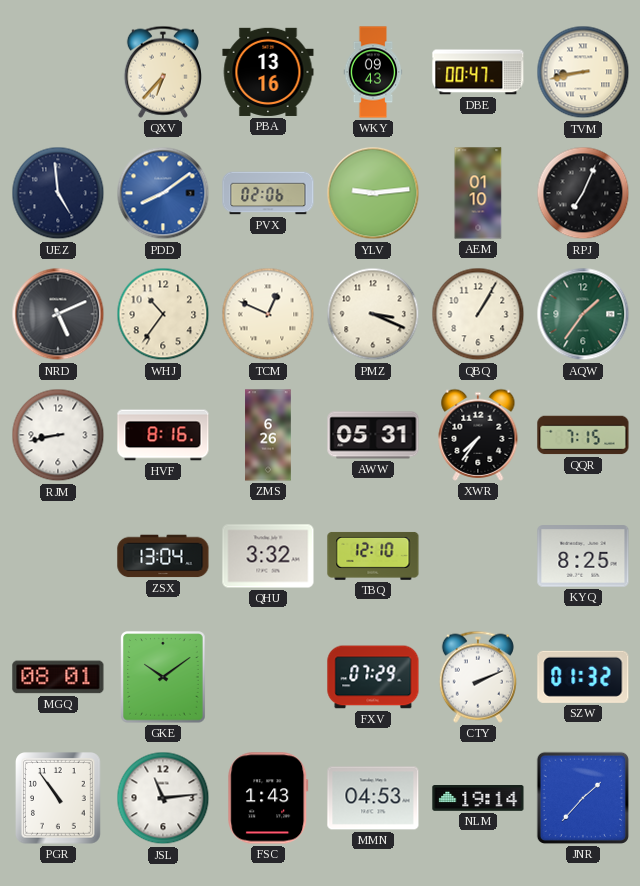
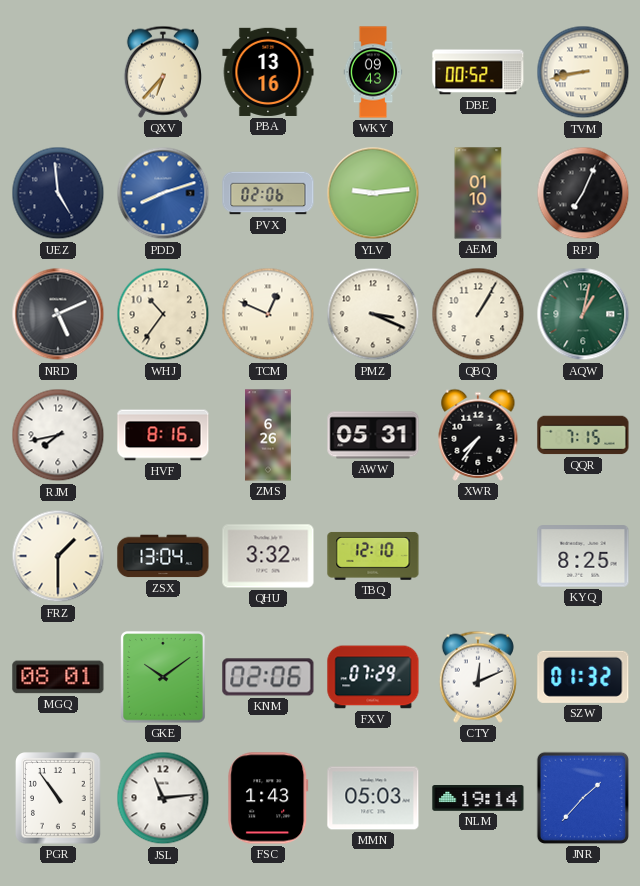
DBE: 00:47 -> 00:52
PDD: 8:09 -> 8:12
AQW: 1:36 -> 1:02
RJM: 8:43 -> 7:43
FRZ: none -> 1:30
KNM: none -> 02:06
CTY: 2:11 -> 12:11
MMN: 04:53 -> 05:03
